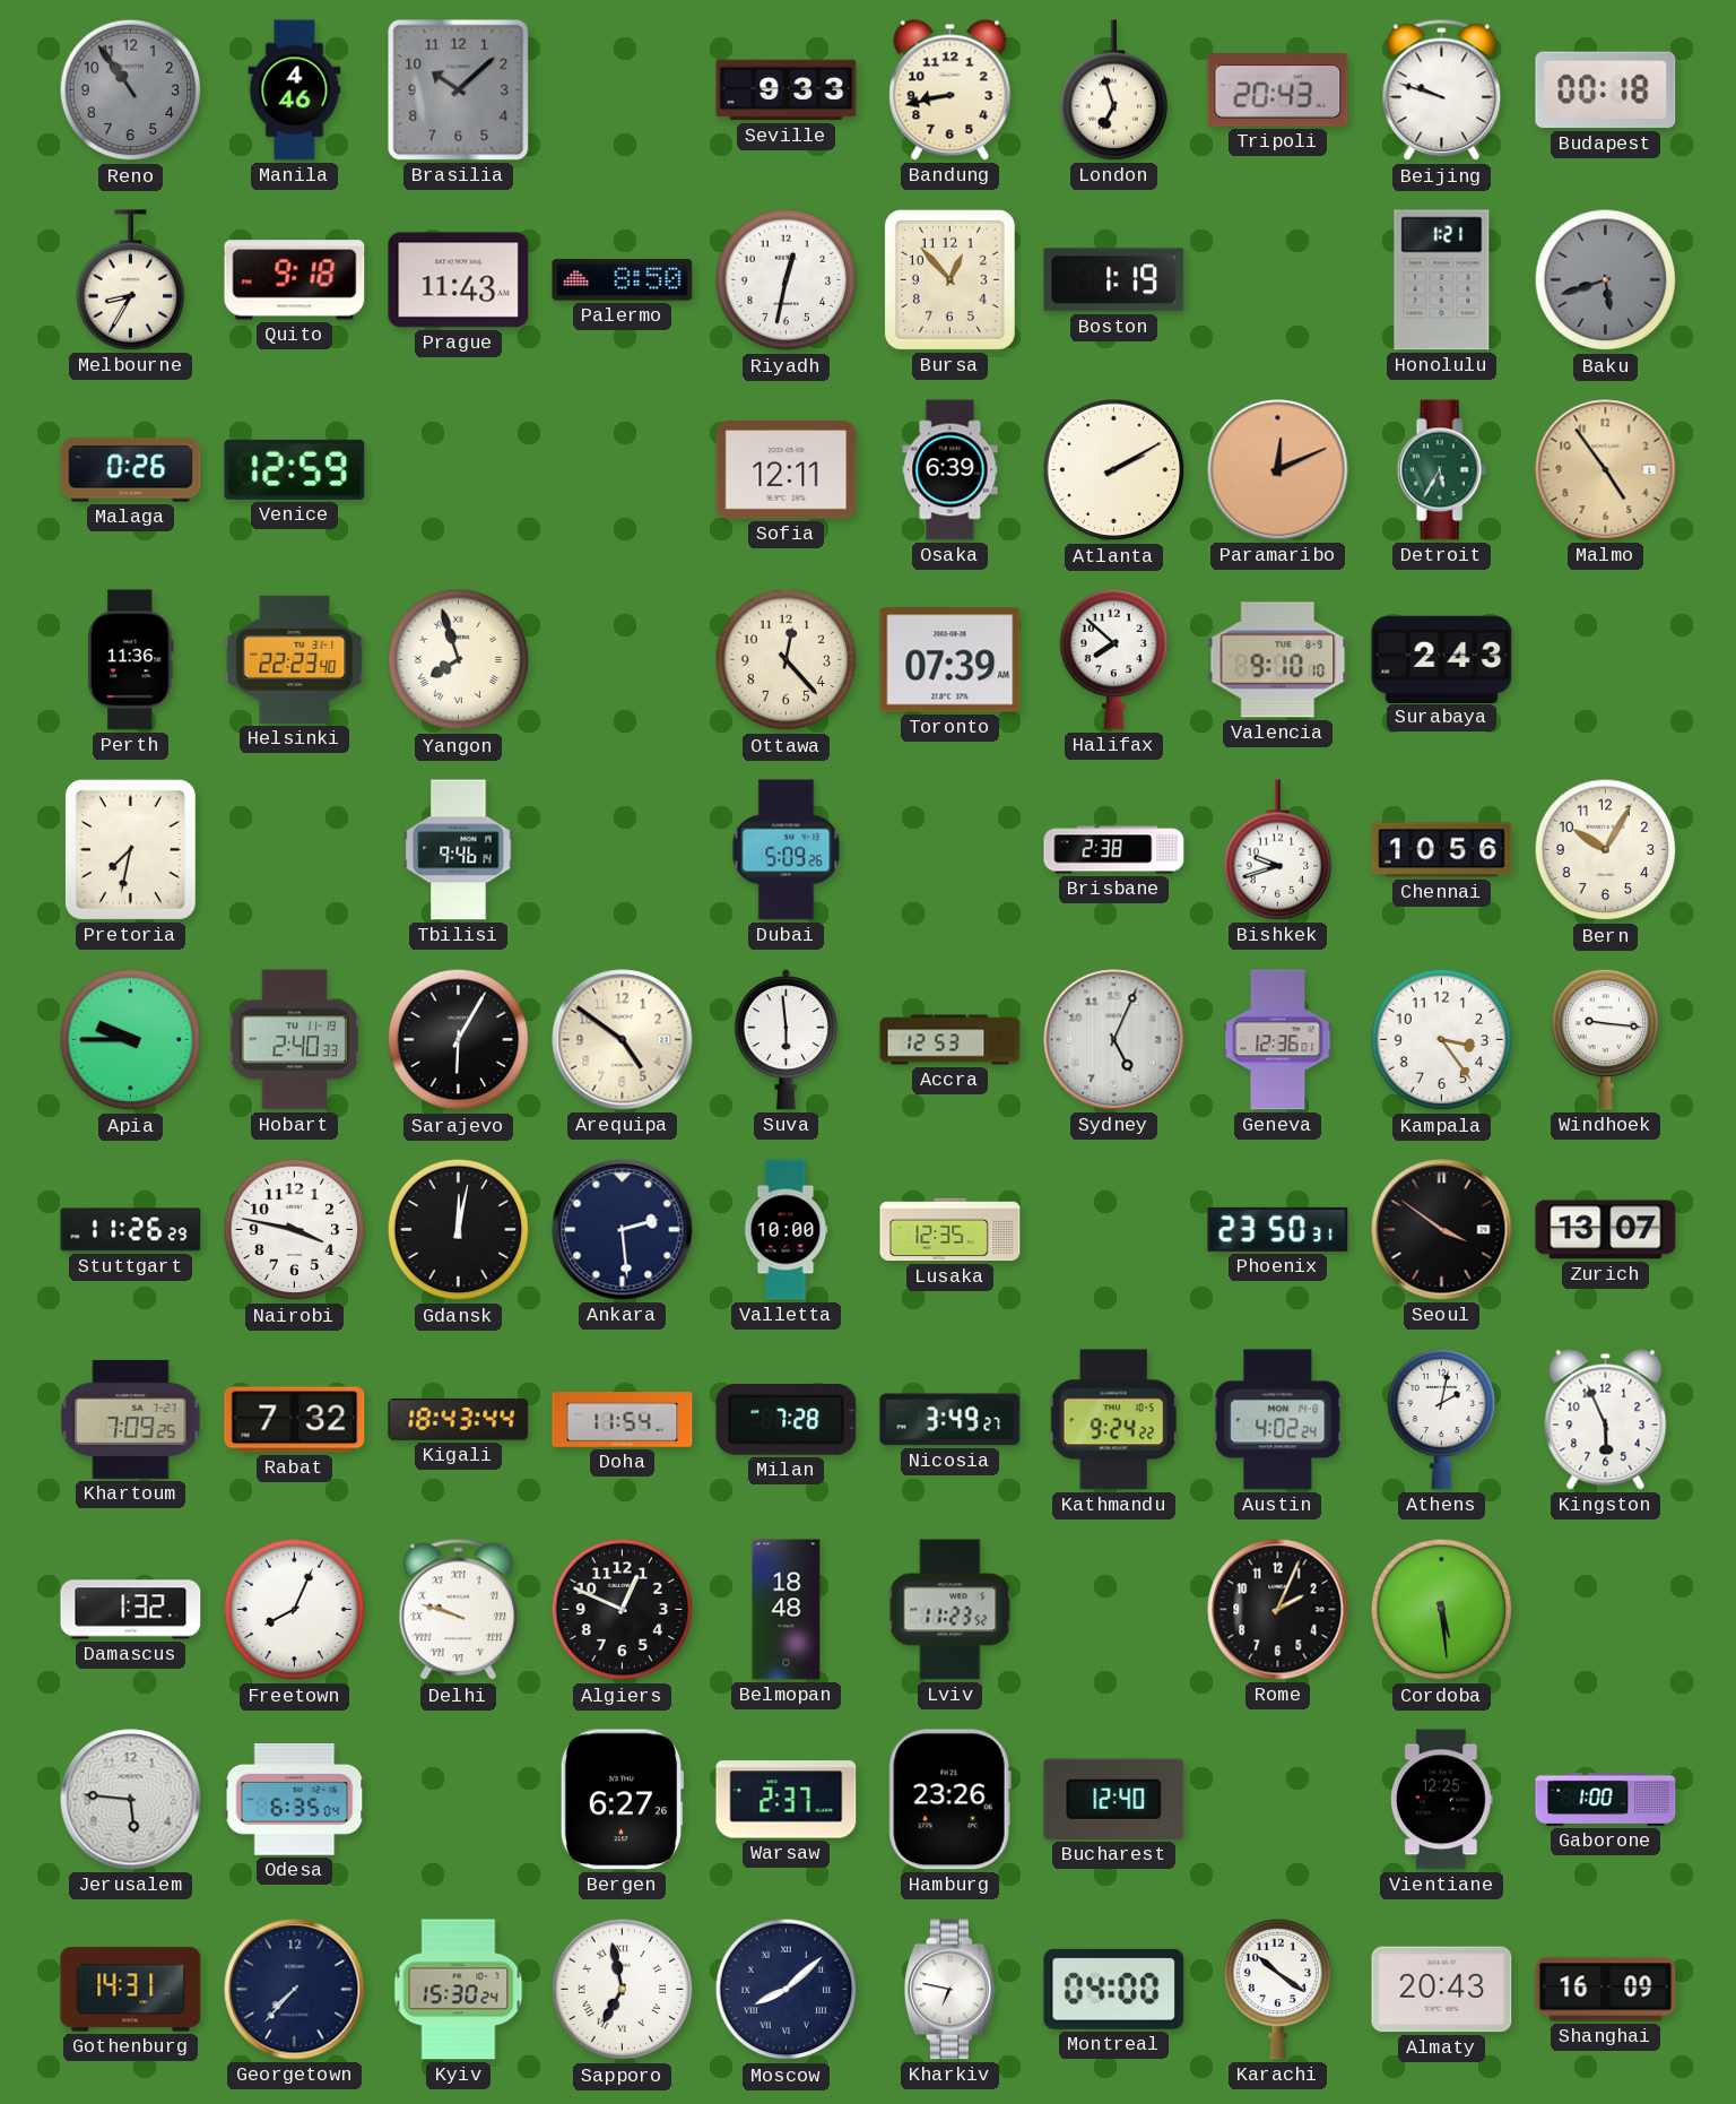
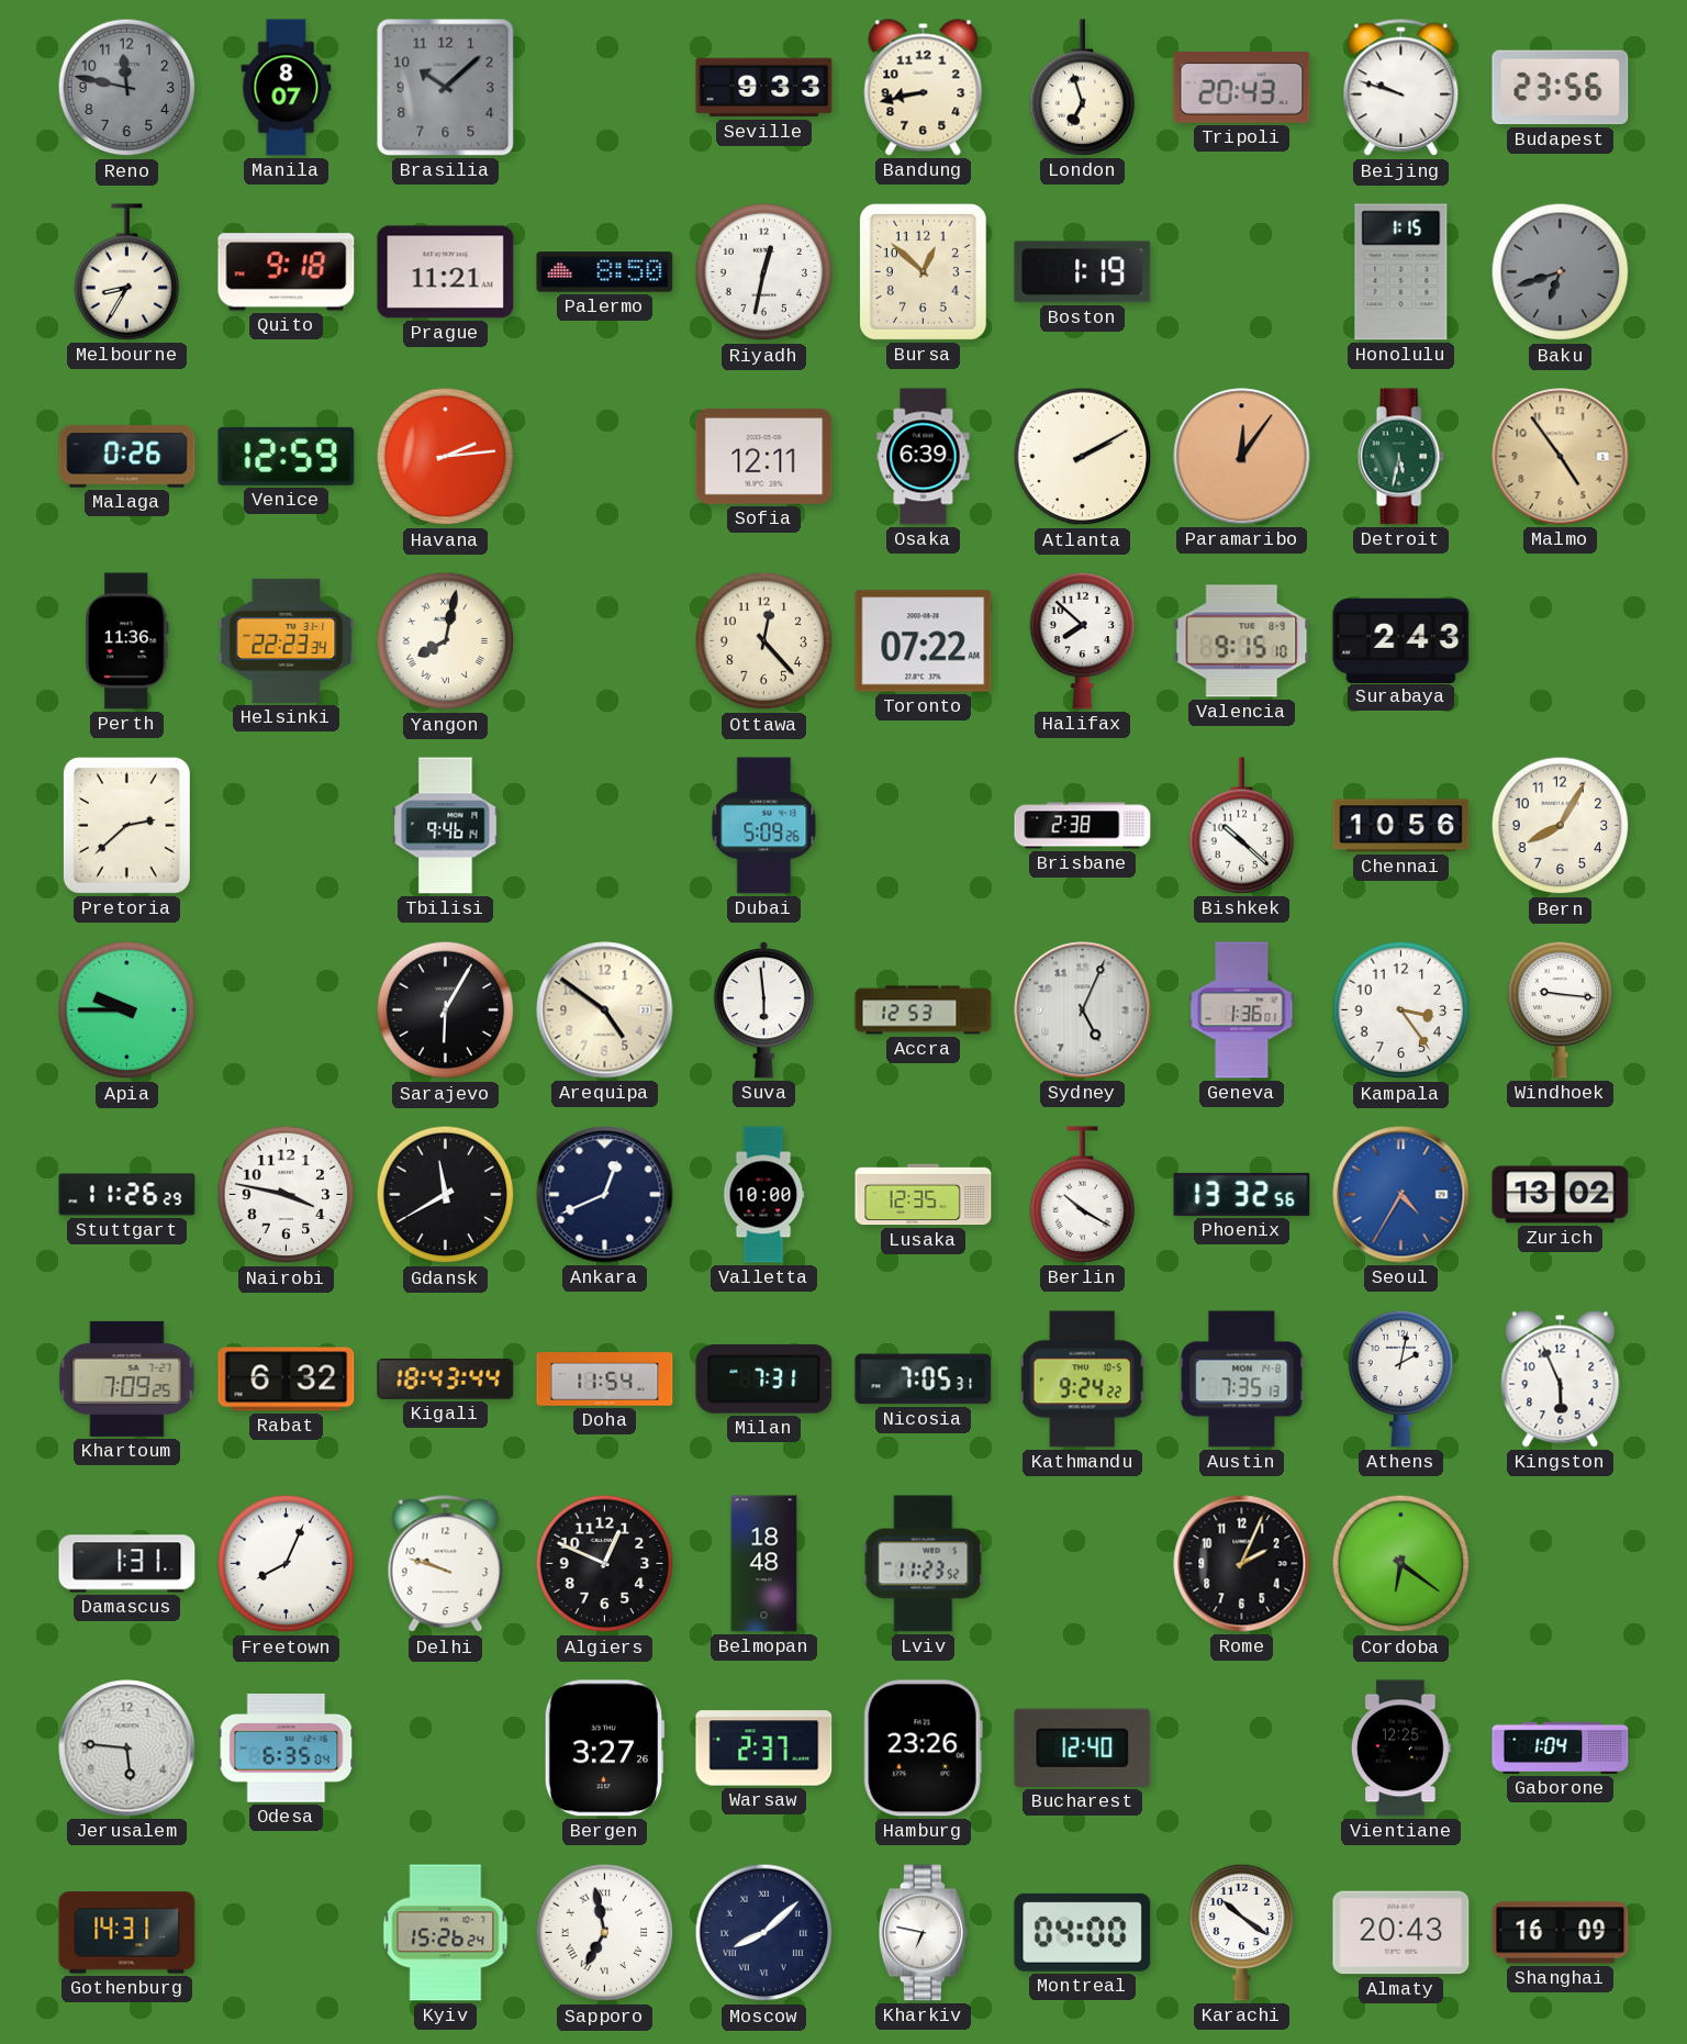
Reno: 10:54 -> 11:47
Manila: 4:46 -> 8:07
Budapest: 00:18 -> 23:56
Prague: 11:43 -> 11:21
Bursa: 12:53 -> 12:52
Honolulu: 1:21 -> 1:15
Baku: 5:42 -> 6:42
Havana: none -> 2:14
Paramaribo: 12:11 -> 12:06
Detroit: 5:35 -> 5:32
Helsinki: 22:23:40 -> 22:23:34
Yangon: 7:57 -> 8:02
Toronto: 07:39 -> 07:22
Valencia: 9:10 -> 9:15
Pretoria: 7:32 -> 2:38
Bishkek: 9:42 -> 10:22
Bern: 10:05 -> 8:05
Hobart: 2:40 -> none
Geneva: 12:36 -> 1:36
Gdansk: 12:02 -> 11:40
Ankara: 2:29 -> 12:41
Berlin: none -> 10:20
Phoenix: 23:50 -> 13:32
Seoul: 3:51 -> 4:35
Seoul dial: black -> blue
Zurich: 13:07 -> 13:02
Rabat: 7:32 -> 6:32
Milan: 7:28 -> 7:31
Nicosia: 3:49 -> 7:05
Austin: 4:02 -> 7:35
Damascus: 1:32 -> 1:31
Delhi numerals: Roman -> Arabic
Cordoba: 5:29 -> 6:21
Bergen: 6:27 -> 3:27
Gaborone: 1:00 -> 1:04
Georgetown: 7:37 -> none
Kyiv: 15:30 -> 15:26
